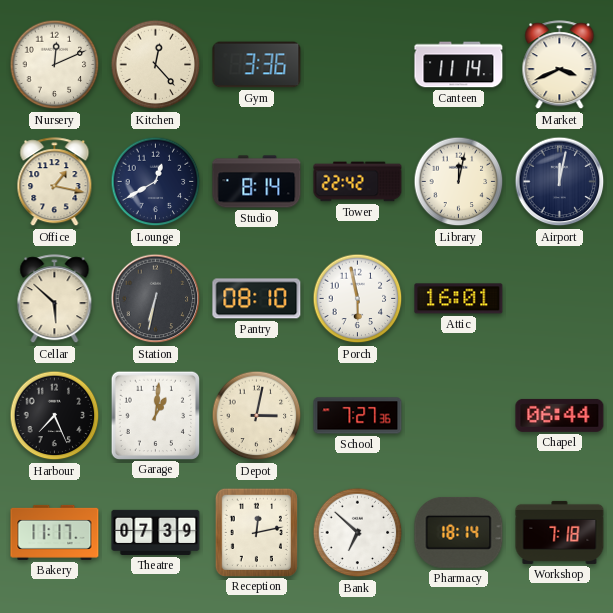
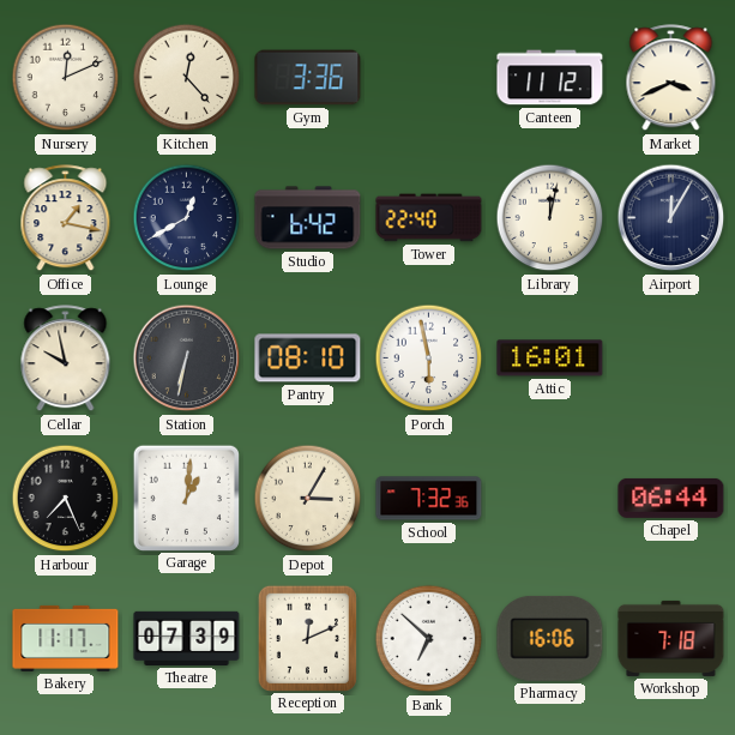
Canteen: 11:14 -> 11:12
Studio: 8:14 -> 6:42
Tower: 22:42 -> 22:40
Airport: 12:02 -> 12:05
Cellar: 5:52 -> 9:58
Depot: 3:02 -> 3:05
School: 7:27 -> 7:32
Reception: 12:13 -> 12:11
Pharmacy: 18:14 -> 16:06
